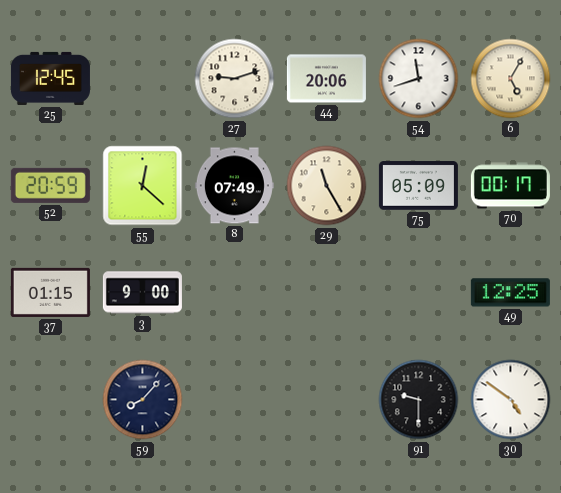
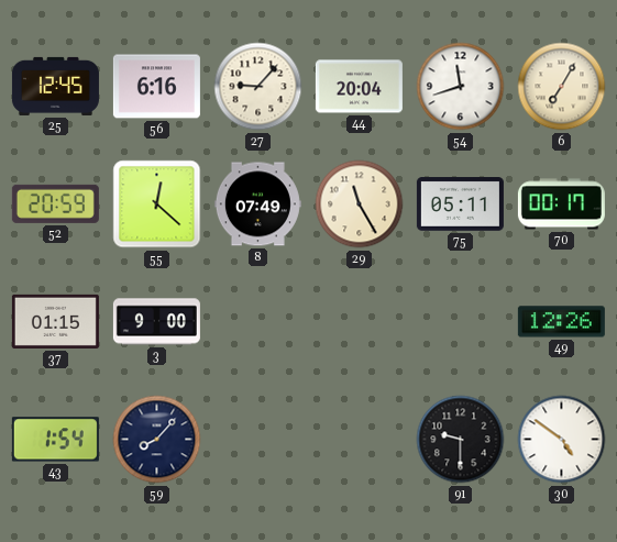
56: none -> 6:16
27: 9:12 -> 9:07
44: 20:06 -> 20:04
6: 5:05 -> 7:05
75: 05:09 -> 05:11
49: 12:25 -> 12:26
43: none -> 1:54
